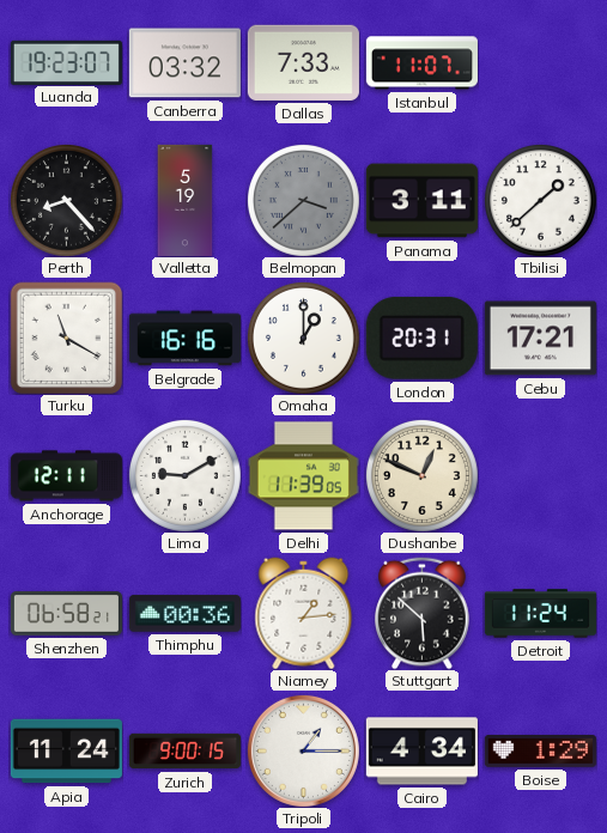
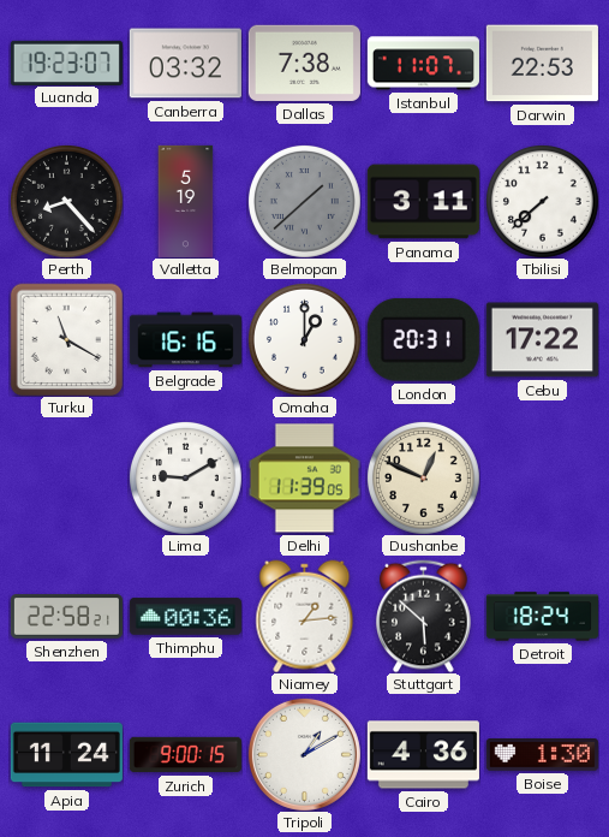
Dallas: 7:33 -> 7:38
Darwin: none -> 22:53
Belmopan: 3:38 -> 1:38
Tbilisi: 1:38 -> 7:38
Cebu: 17:21 -> 17:22
Anchorage: 12:11 -> none
Shenzhen: 06:58 -> 22:58
Detroit: 11:24 -> 18:24
Tripoli: 1:15 -> 1:10
Cairo: 4:34 -> 4:36
Boise: 1:29 -> 1:30
